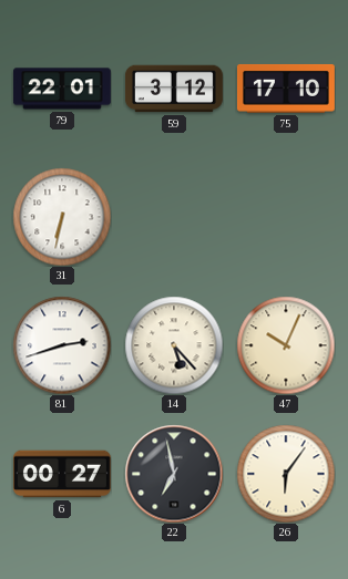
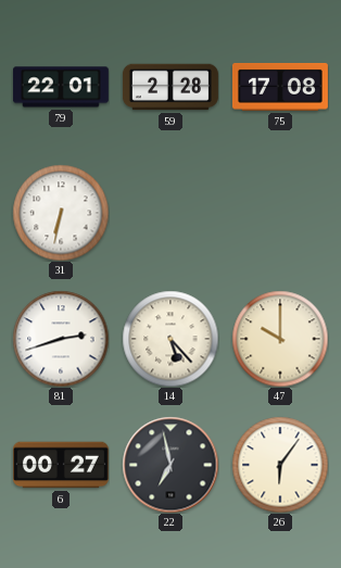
59: 3:12 -> 2:28
75: 17:10 -> 17:08
47: 10:04 -> 10:00
